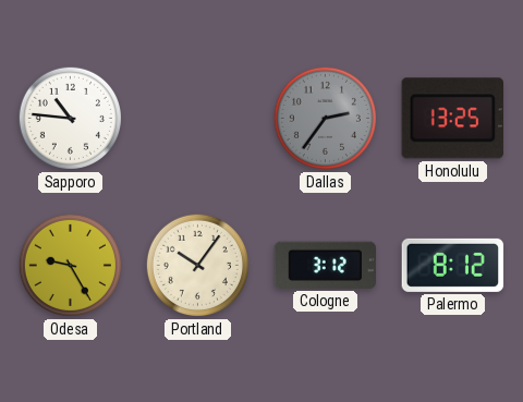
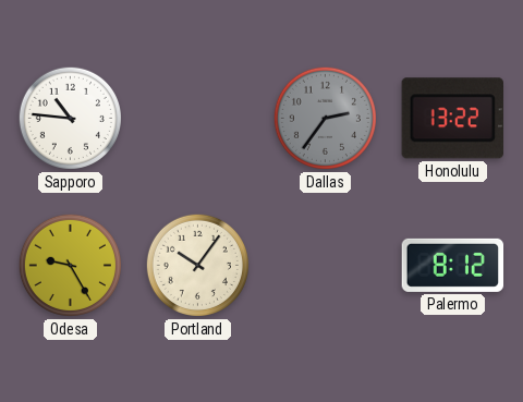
Honolulu: 13:25 -> 13:22
Cologne: 3:12 -> none
